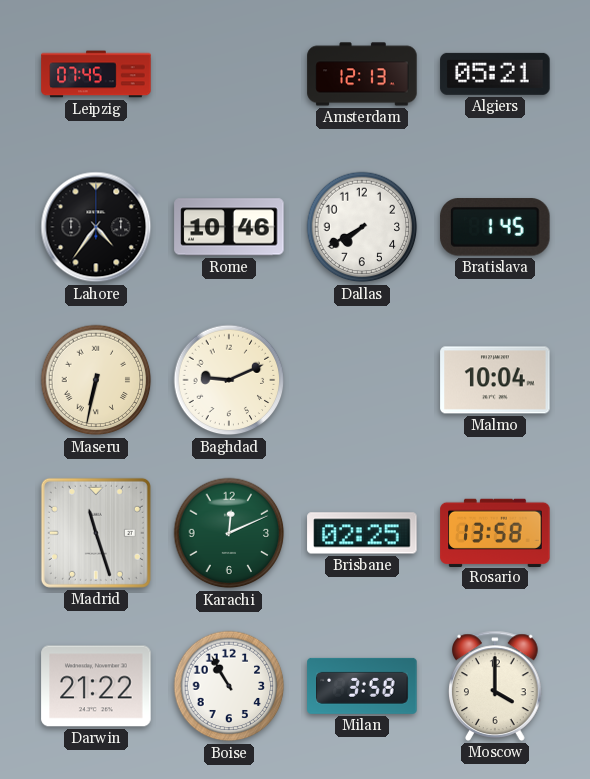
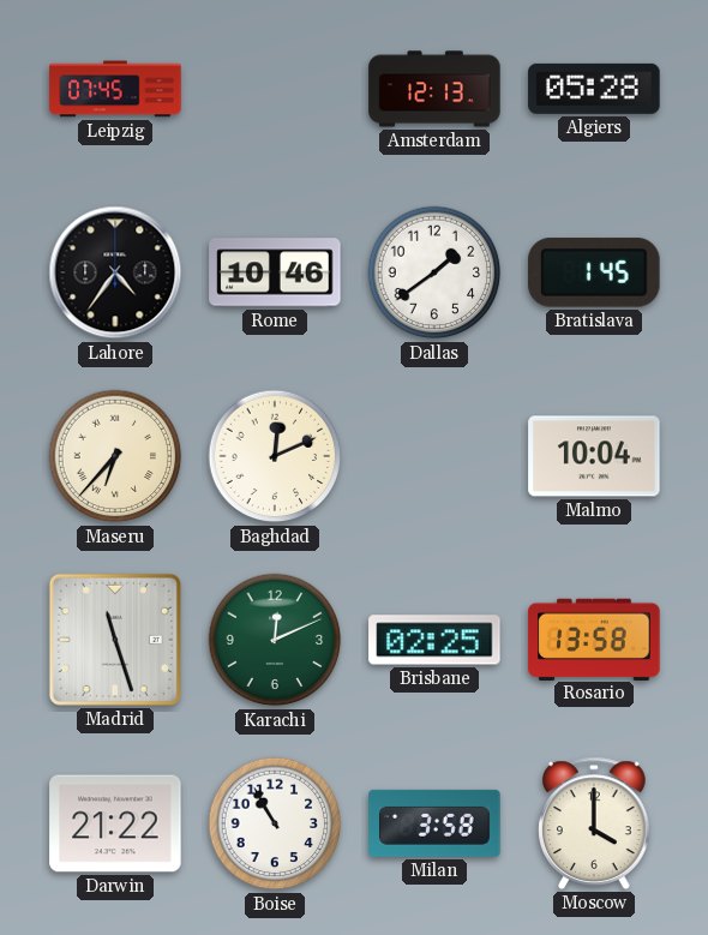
Algiers: 05:21 -> 05:28
Dallas: 7:40 -> 1:39
Maseru: 6:32 -> 6:37
Baghdad: 9:11 -> 12:11
